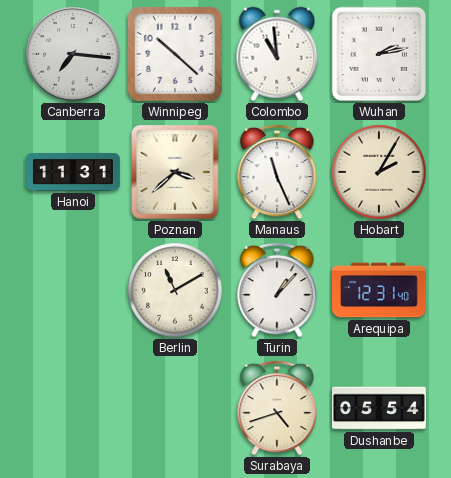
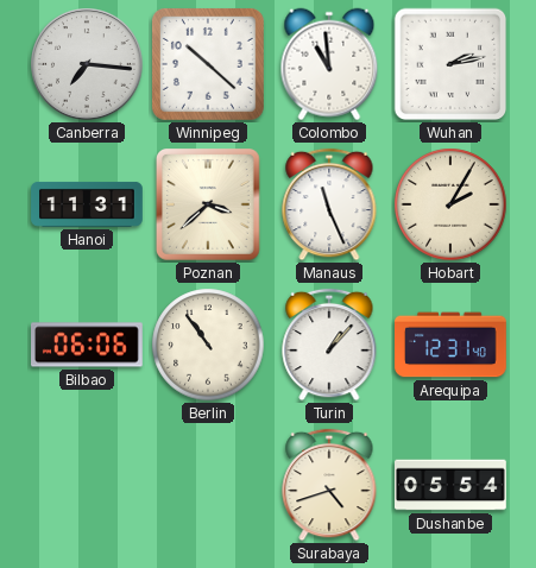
Bilbao: none -> 06:06
Berlin: 11:10 -> 10:54
